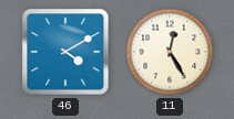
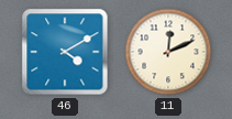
11: 12:25 -> 12:11
